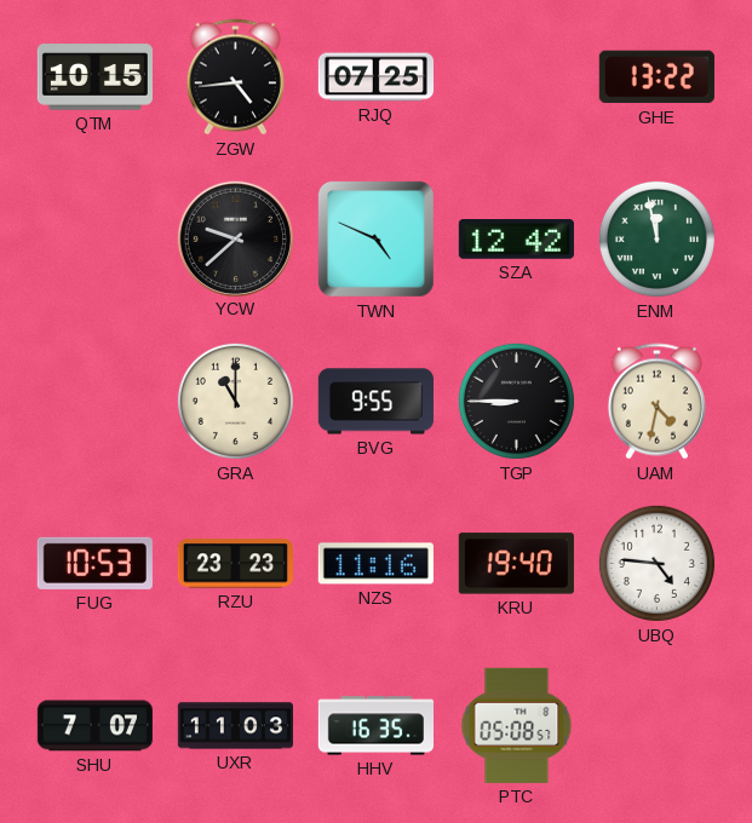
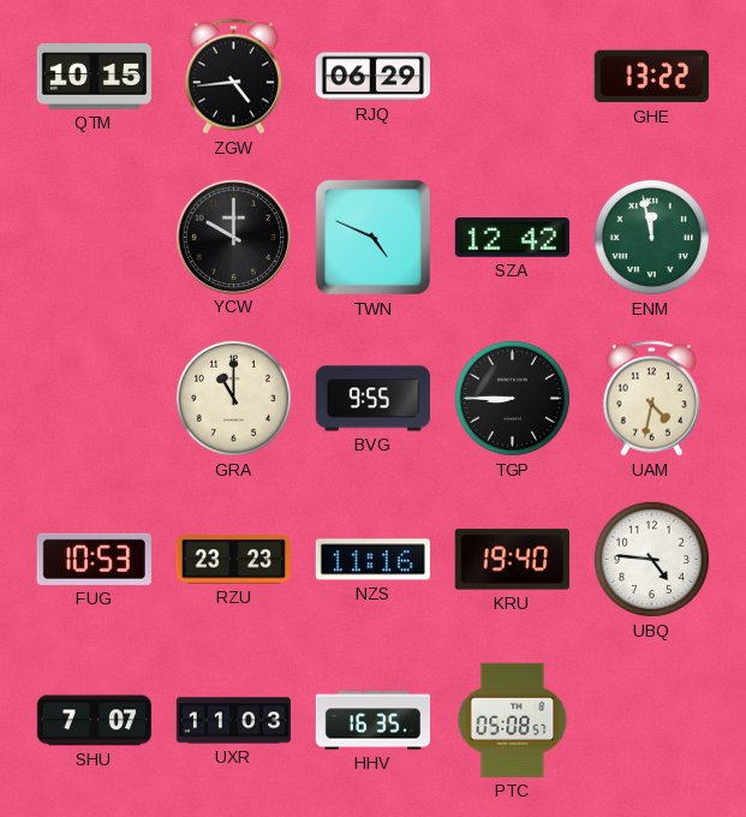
RJQ: 07:25 -> 06:29
YCW: 9:38 -> 10:00
